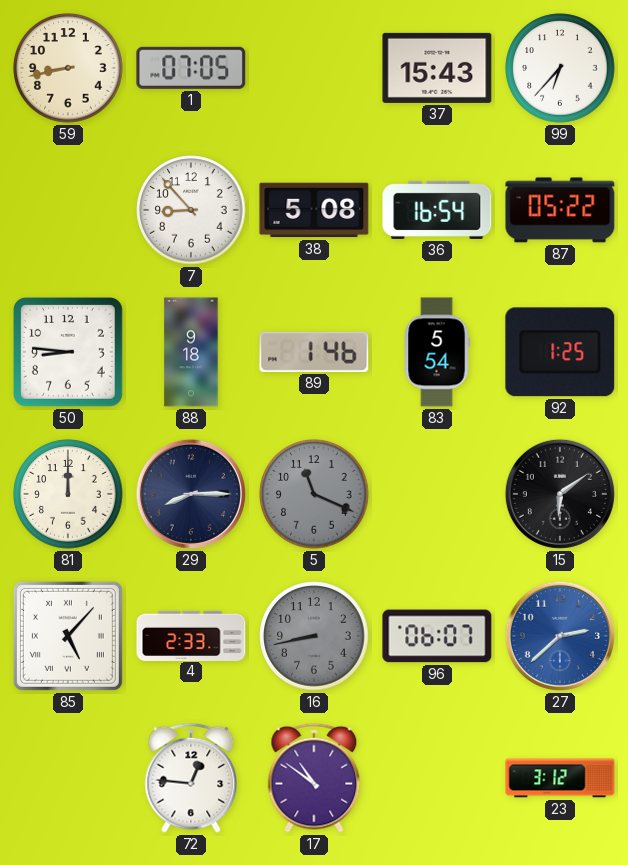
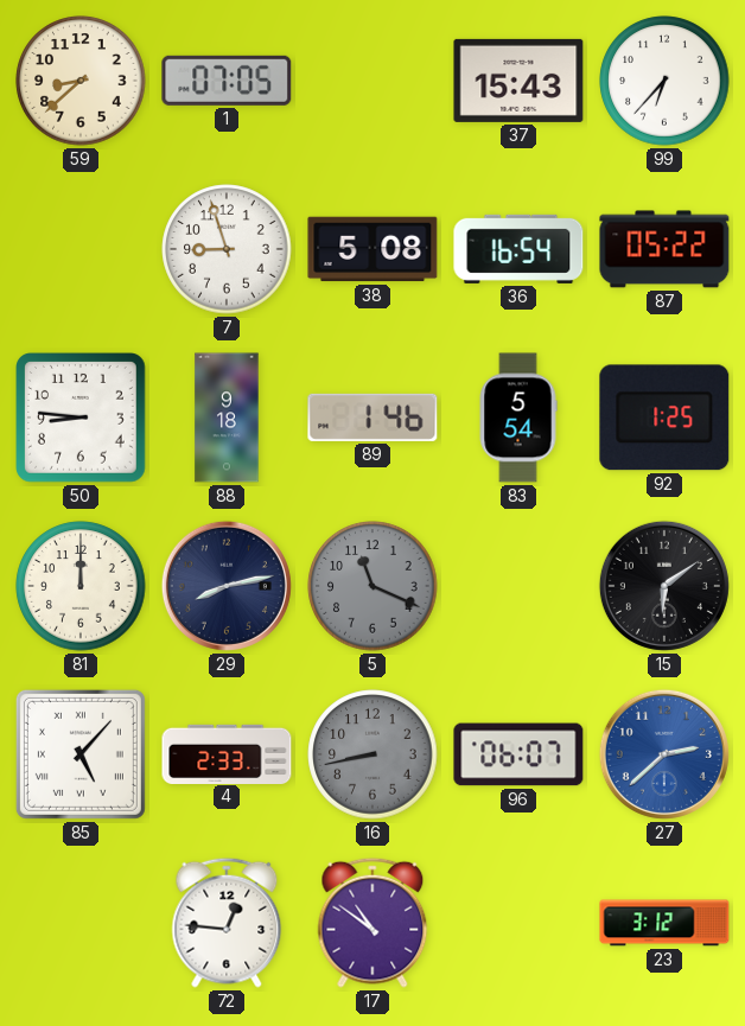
59: 8:43 -> 8:38
7: 8:53 -> 8:57
29: 8:15 -> 8:13
